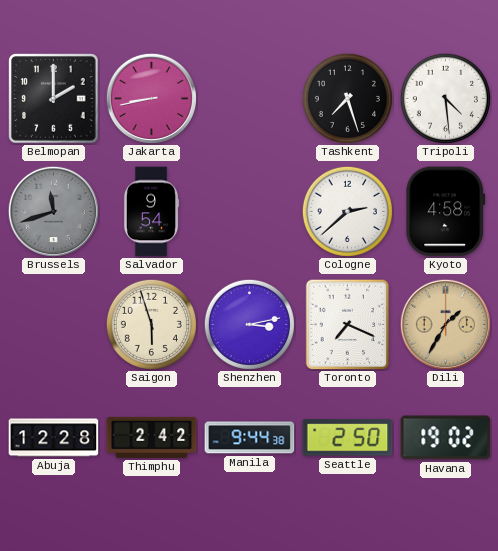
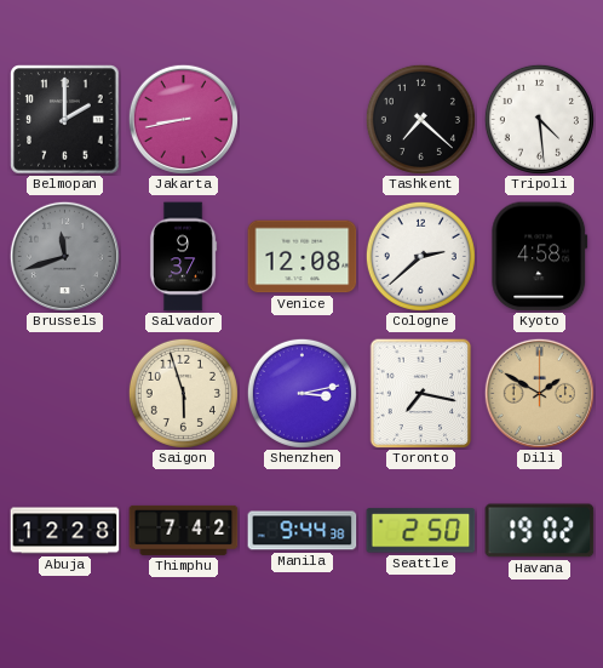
Tashkent: 7:27 -> 7:22
Salvador: 9:54 -> 9:37
Venice: none -> 12:08
Toronto: 7:19 -> 7:17
Dili: 1:35 -> 1:50
Thimphu: 2:42 -> 7:42
